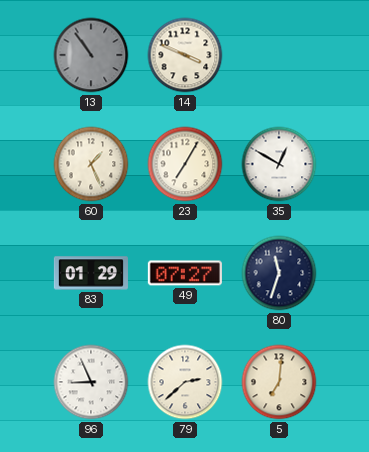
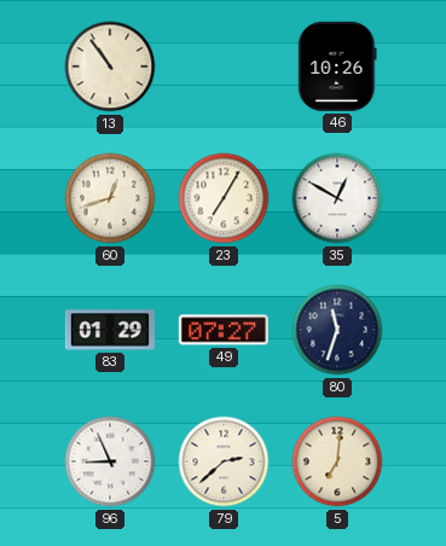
13 dial: grey -> cream
14: 3:49 -> none
46: none -> 10:26
60: 1:26 -> 12:42
